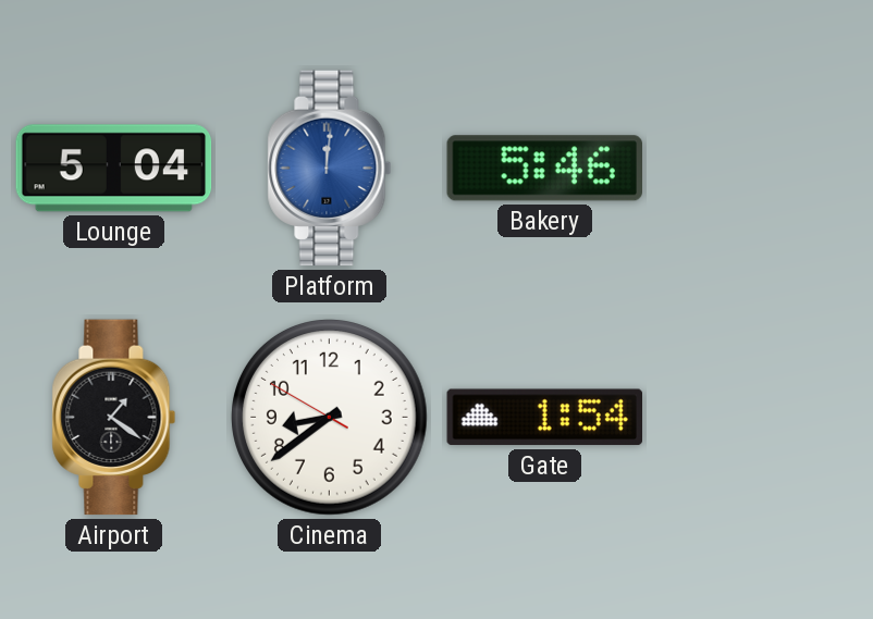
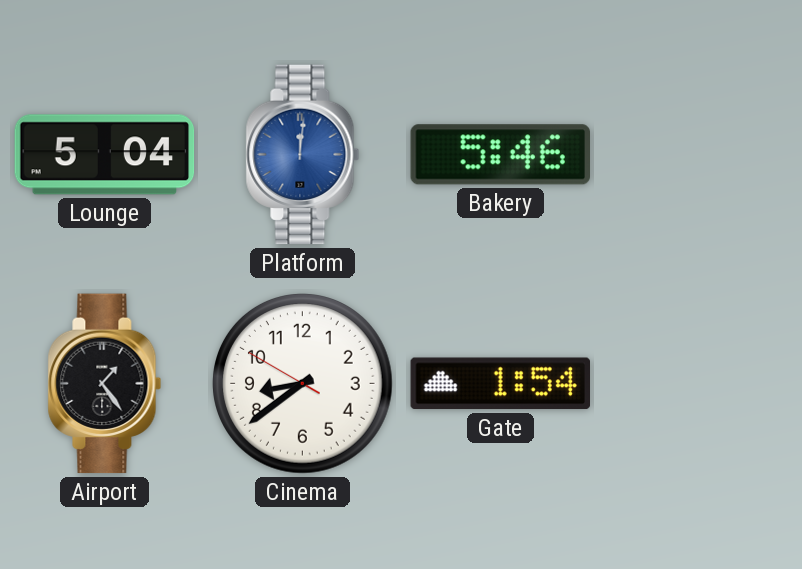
Airport: 1:21 -> 1:24
